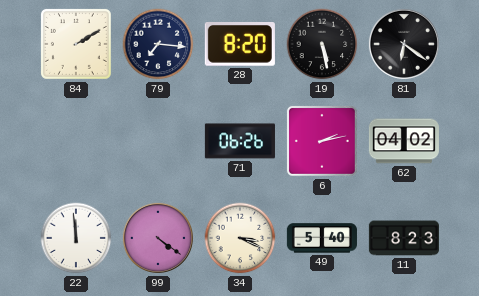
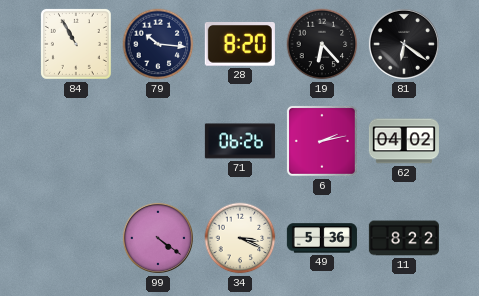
84: 2:10 -> 10:55
79: 7:16 -> 10:16
19: 5:28 -> 6:23
22: 11:59 -> none
49: 5:40 -> 5:36
11: 8:23 -> 8:22
